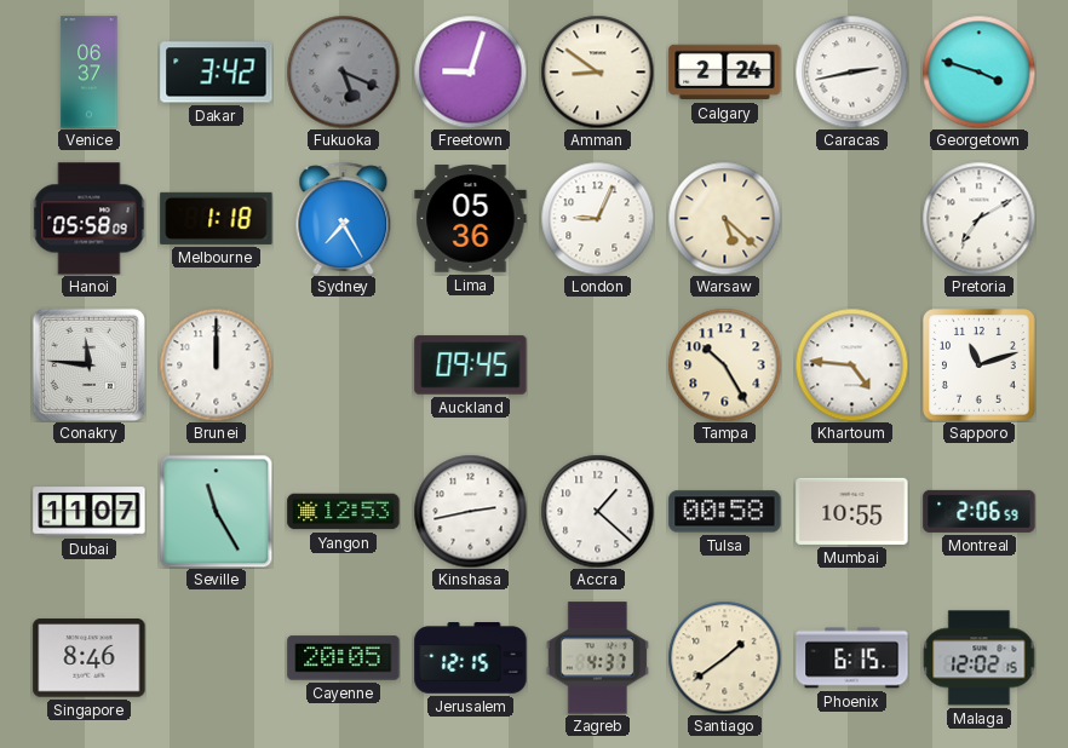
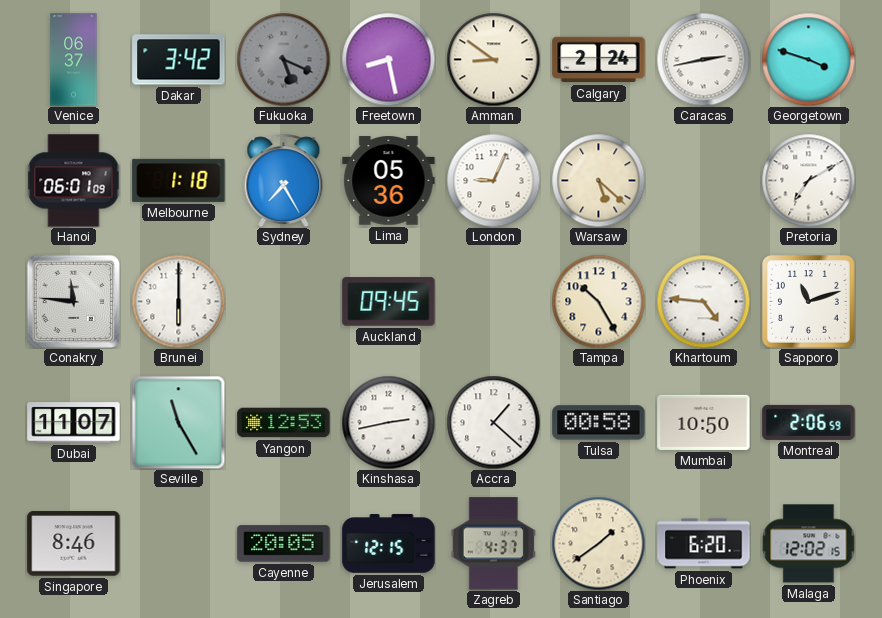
Freetown: 9:03 -> 8:28
Hanoi: 05:58 -> 06:01
Brunei: 12:00 -> 6:00
Mumbai: 10:55 -> 10:50
Phoenix: 6:15 -> 6:20
